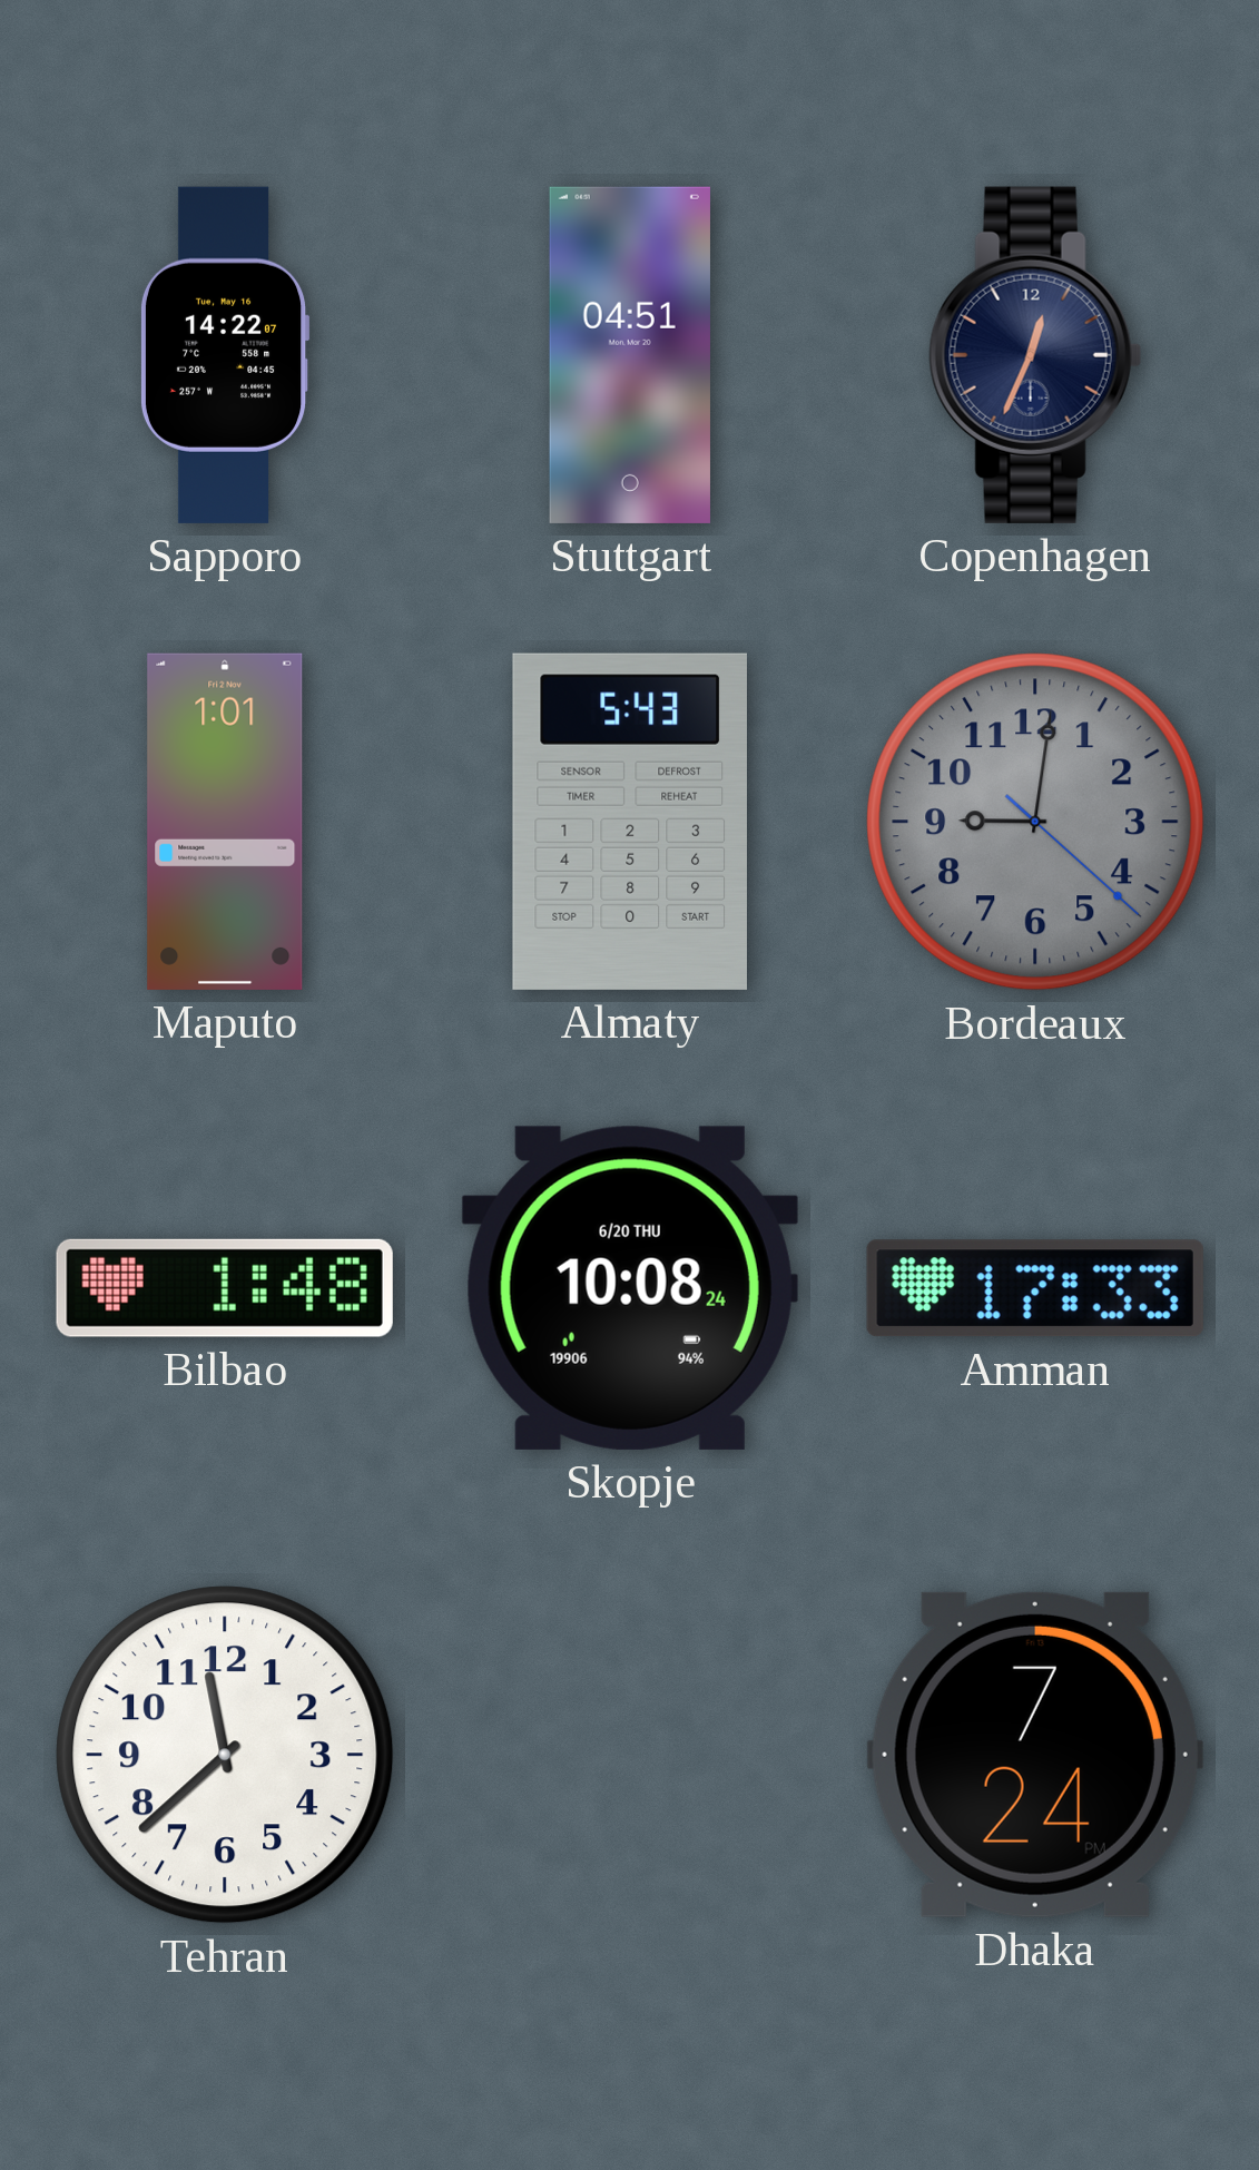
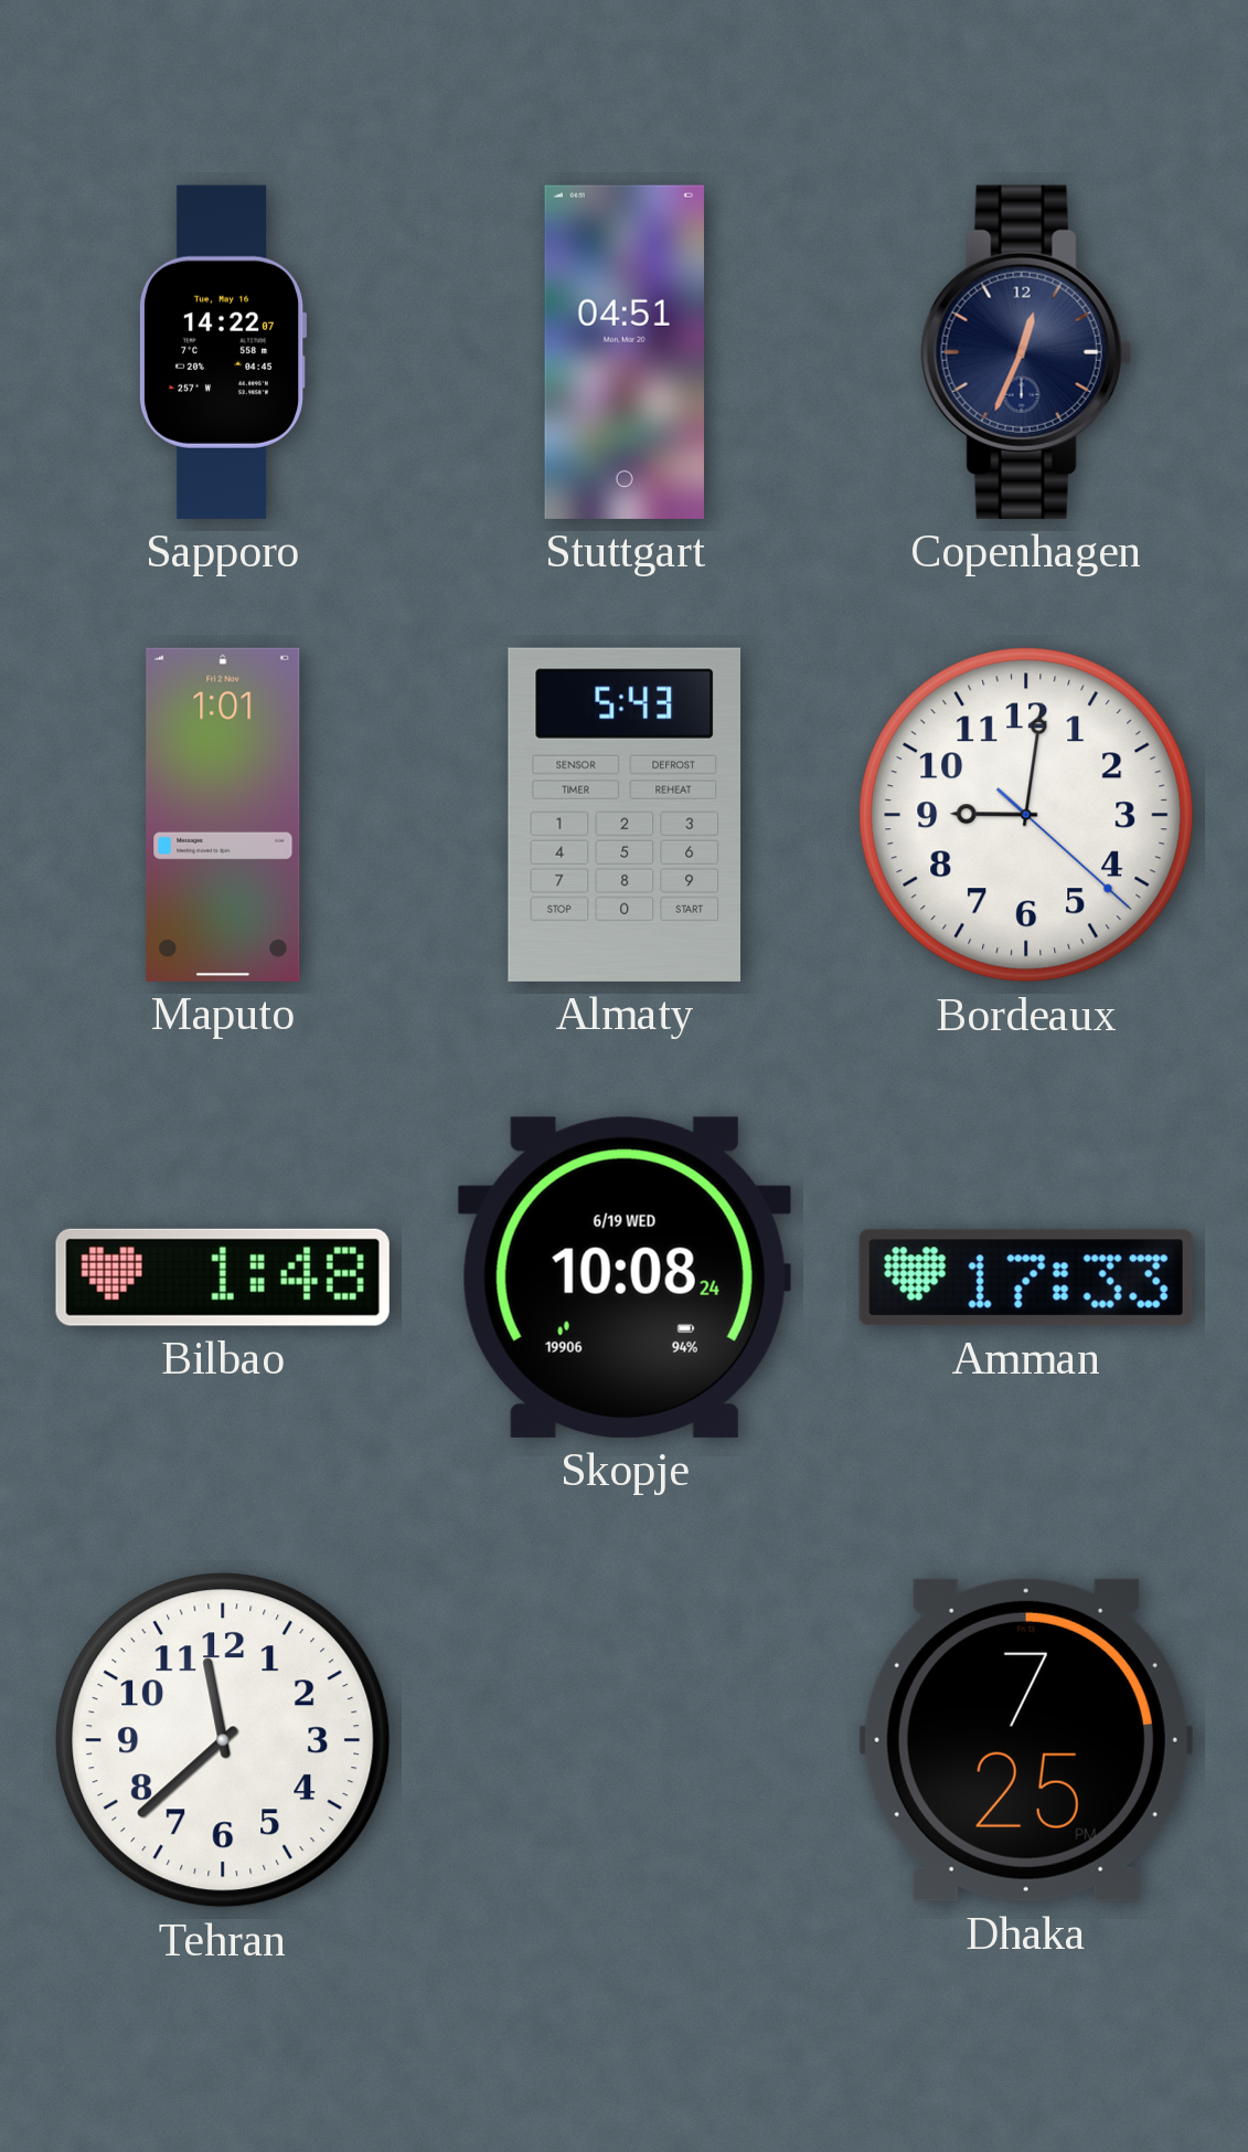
Bordeaux dial: grey -> white
Skopje date: 6/20 THU -> 6/19 WED
Dhaka: 7:24 -> 7:25
